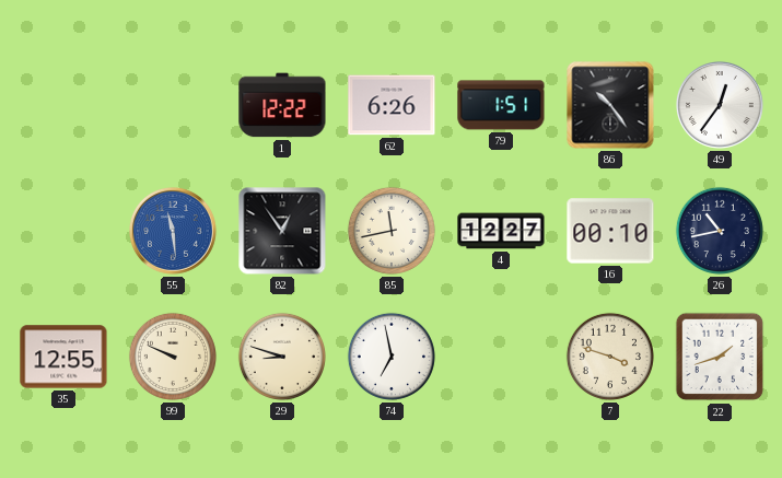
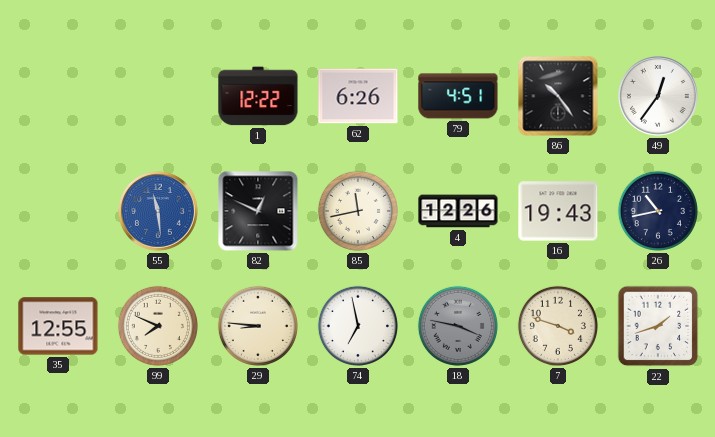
79: 1:51 -> 4:51
82: 12:54 -> 12:49
4: 12:27 -> 12:26
16: 00:10 -> 19:43
99: 9:49 -> 7:49
29: 8:48 -> 8:46
18: none -> 3:47
